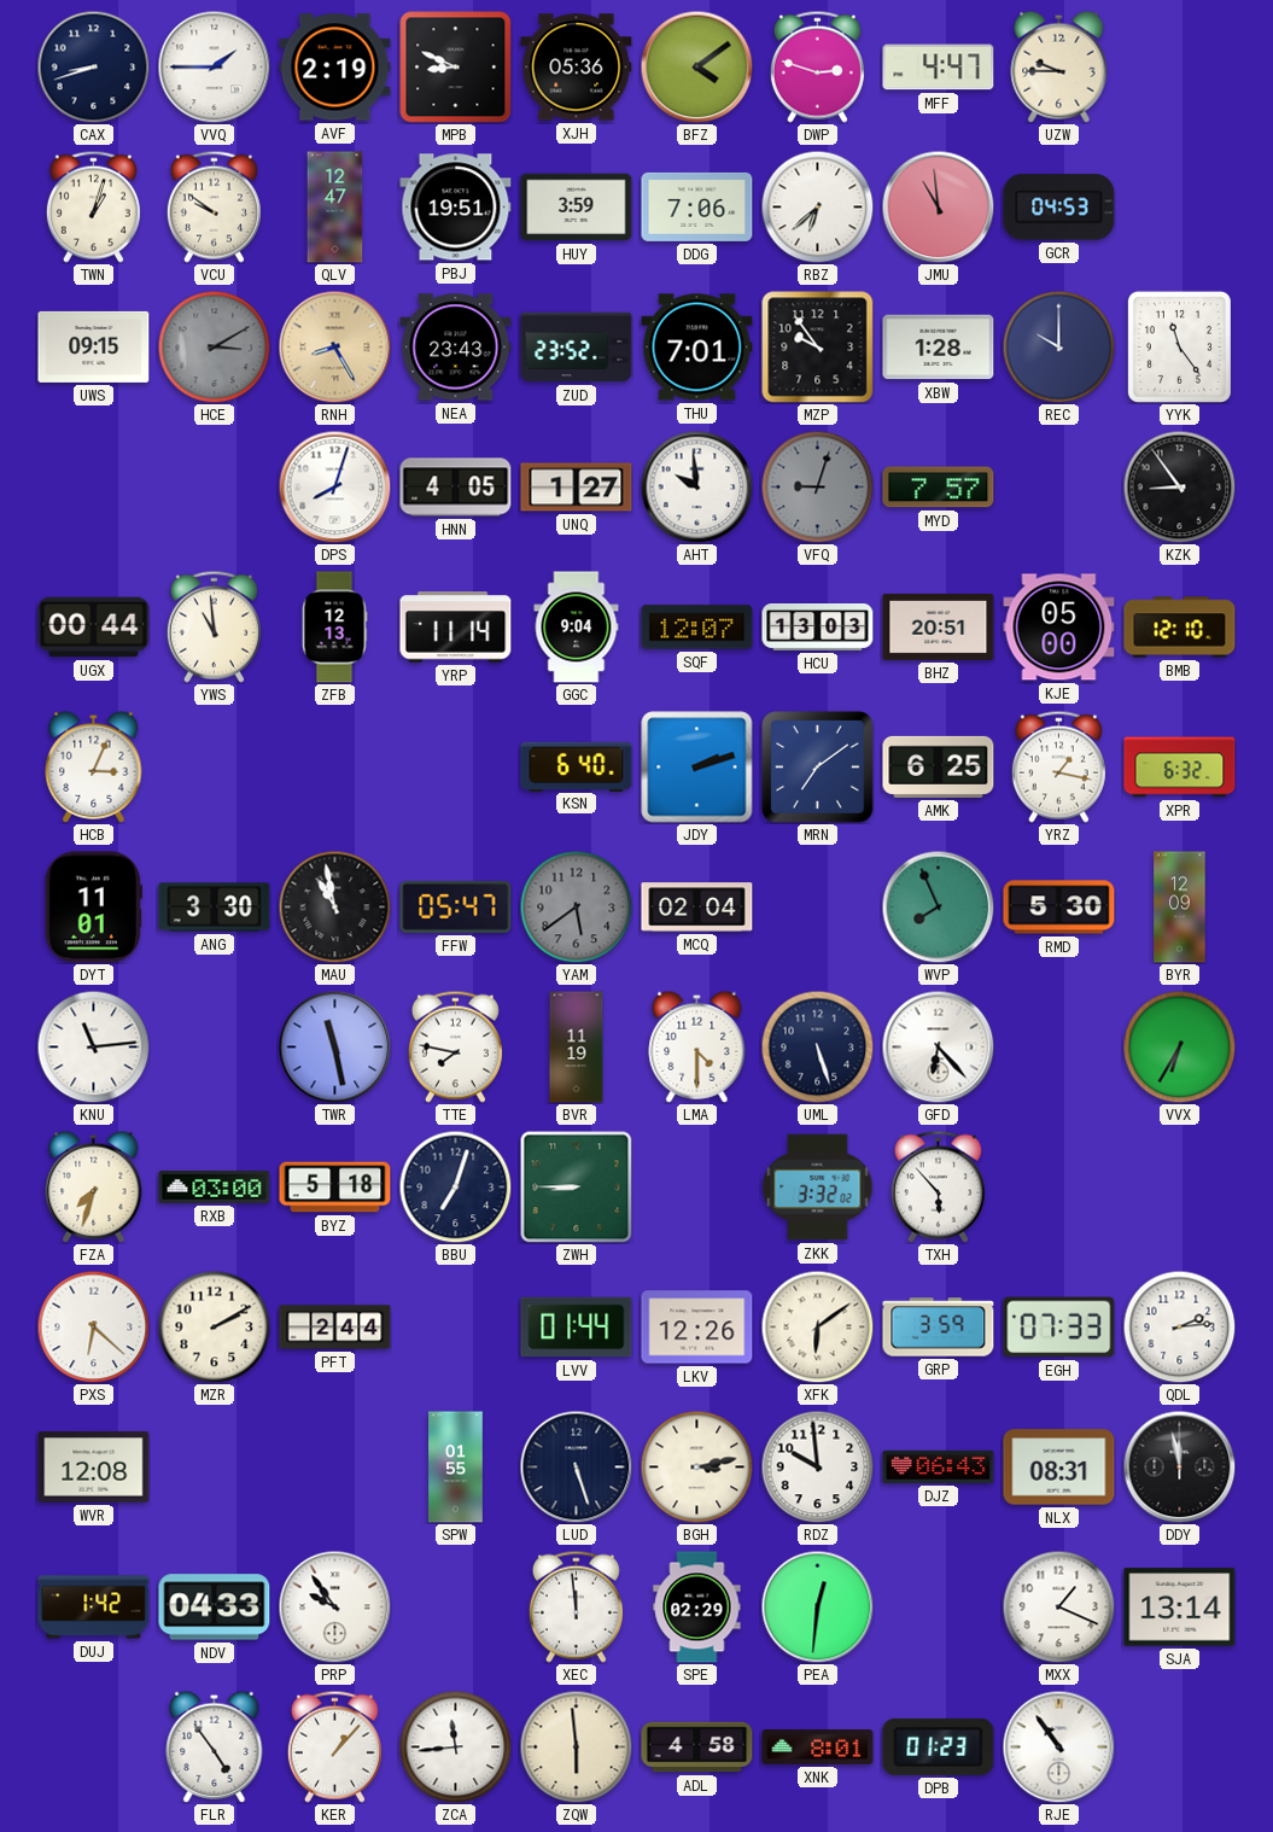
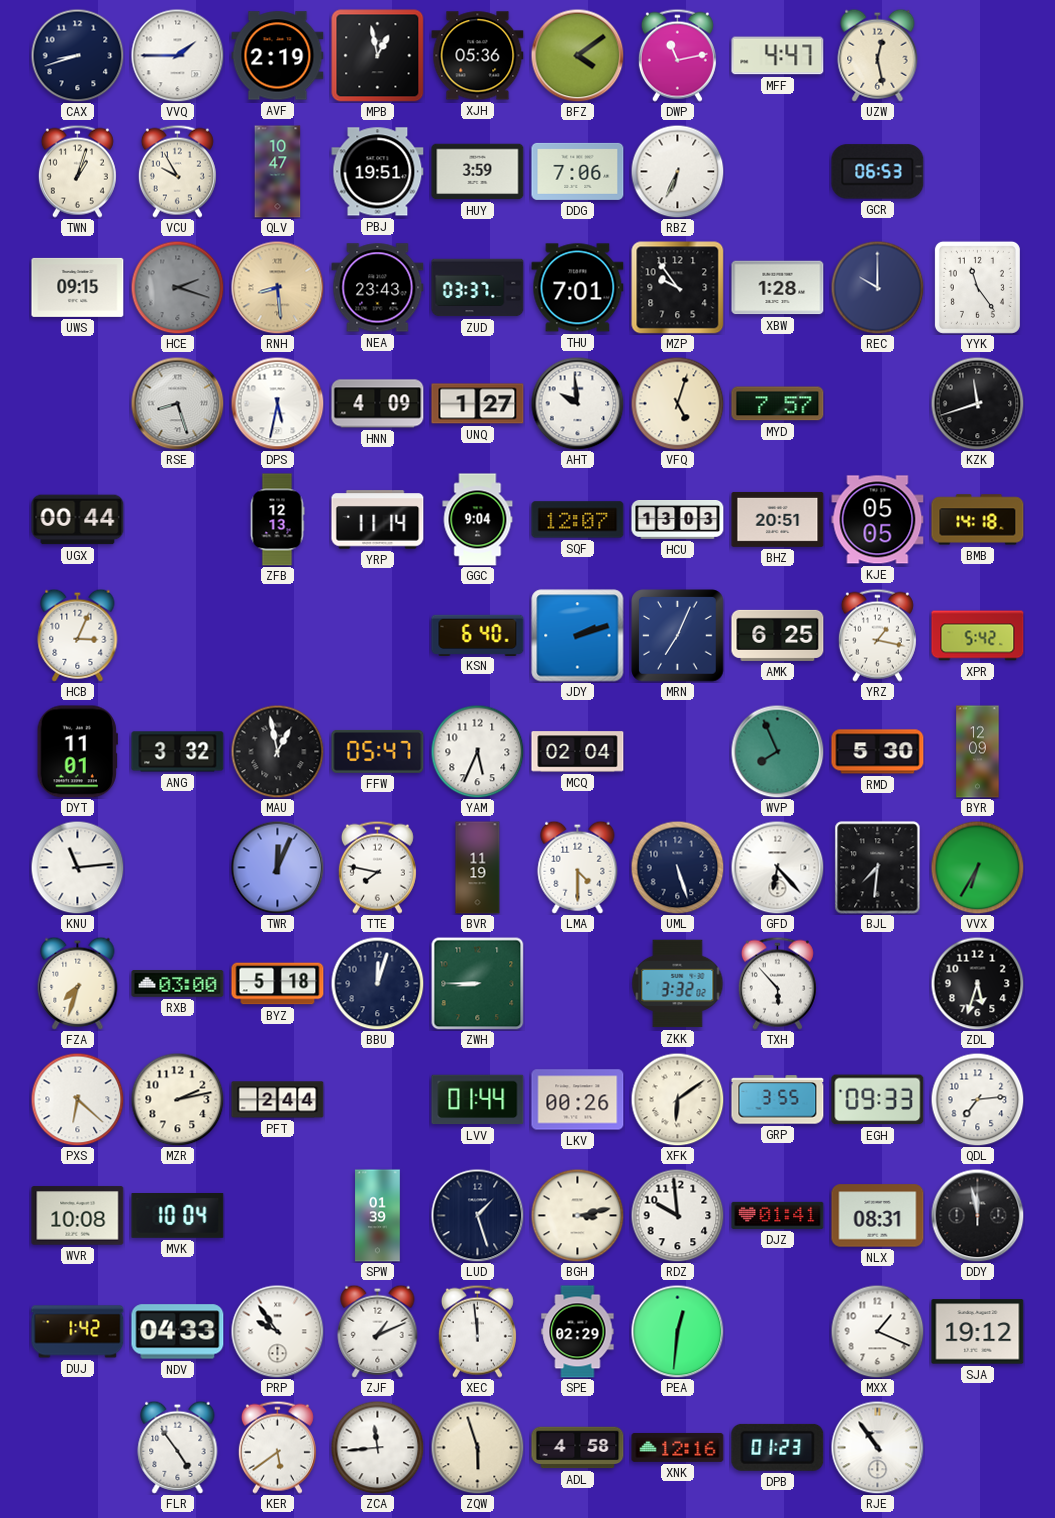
MPB: 8:49 -> 12:58
DWP: 2:48 -> 11:13
UZW: 9:45 -> 12:28
VCU: 9:51 -> 9:55
QLV: 12:47 -> 10:47
RBZ: 6:38 -> 6:34
JMU: 10:59 -> none
GCR: 04:53 -> 06:53
HCE: 3:10 -> 2:18
RNH: 8:25 -> 8:29
ZUD: 23:52 -> 03:37
RSE: none -> 8:27
DPS: 8:03 -> 5:32
HNN: 4:05 -> 4:09
VFQ: 9:03 -> 5:03
VFQ dial: grey -> cream
KZK: 8:54 -> 11:42
YWS: 10:59 -> none
KJE: 05:00 -> 05:05
BMB: 12:10 -> 14:18
MRN: 7:09 -> 7:04
XPR: 6:32 -> 5:42
ANG: 3:30 -> 3:32
MAU: 10:58 -> 12:58
YAM: 5:39 -> 5:34
YAM dial: grey -> white
TWR: 11:28 -> 12:04
BJL: none -> 7:31
BBU: 7:03 -> 12:03
ZDL: none -> 5:33
MZR: 2:10 -> 2:13
LKV: 12:26 -> 00:26
GRP: 3:59 -> 3:55
EGH: 07:33 -> 09:33
QDL: 2:14 -> 7:14
WVR: 12:08 -> 10:08
MVK: none -> 10:04
SPW: 01:55 -> 01:39
LUD: 5:27 -> 1:27
DJZ: 06:43 -> 01:41
ZJF: none -> 1:11
SJA: 13:14 -> 19:12
KER: 1:07 -> 5:39
ZQW: 5:59 -> 5:57
XNK: 8:01 -> 12:16
